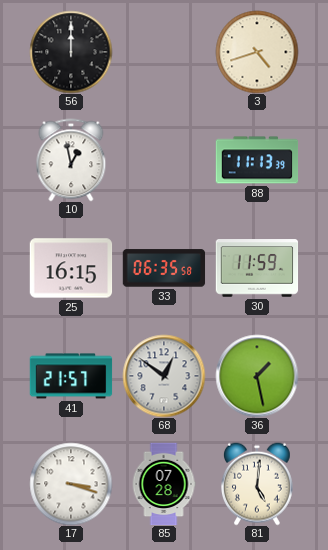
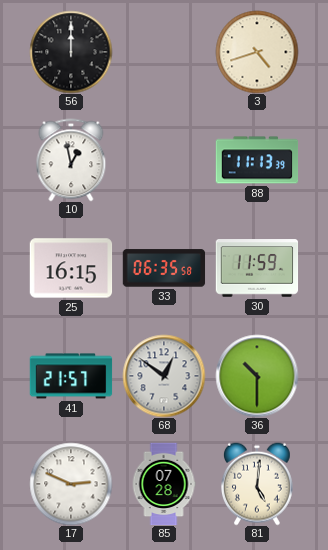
36: 1:28 -> 10:30
17: 3:18 -> 2:49
